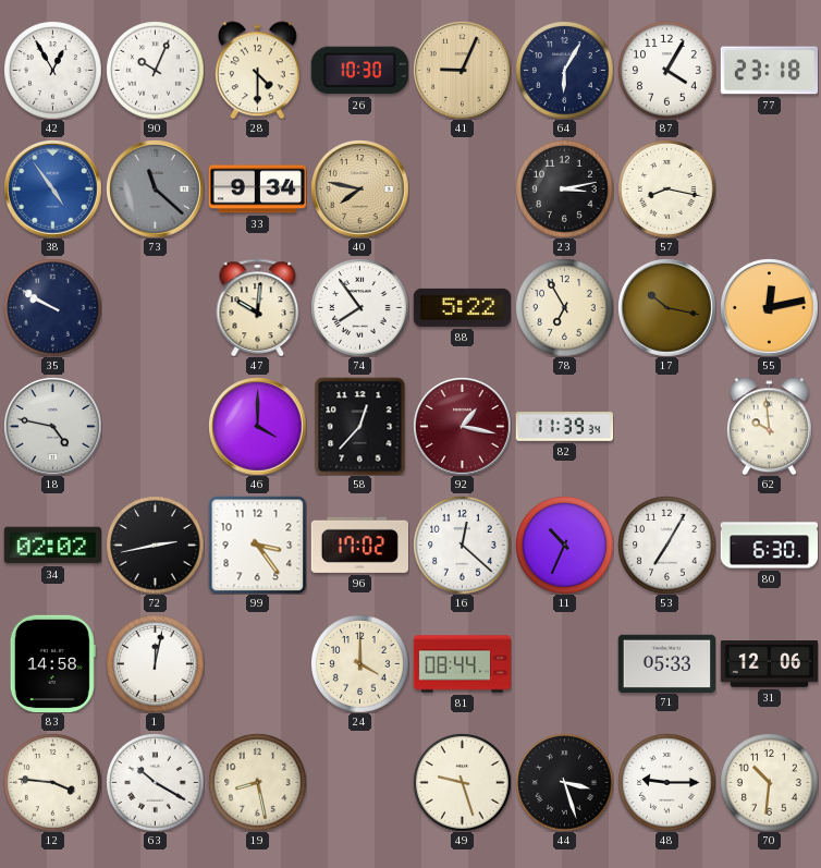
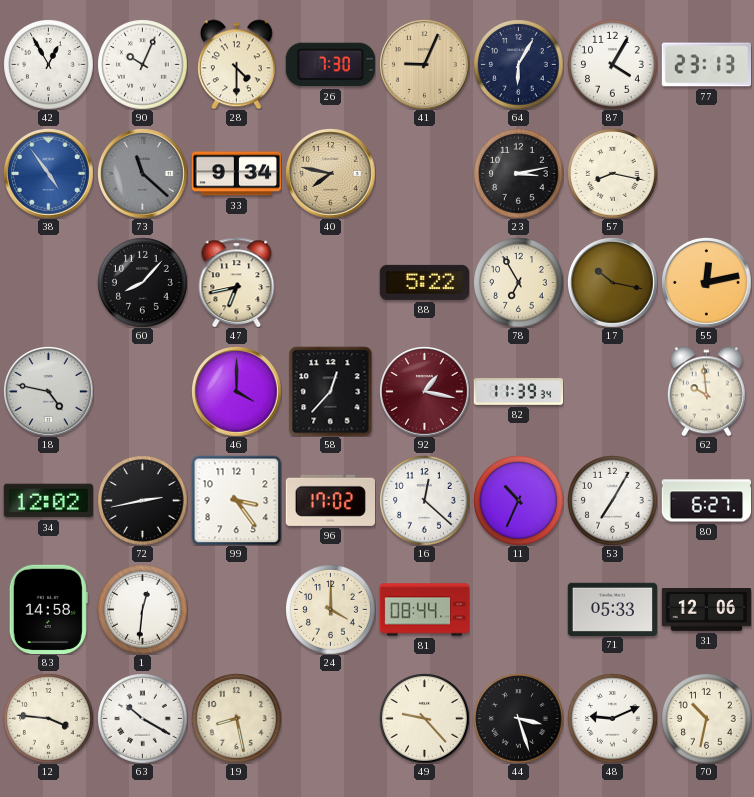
26: 10:30 -> 7:30
77: 23:18 -> 23:13
35: 9:50 -> none
60: none -> 8:07
47: 10:01 -> 6:43
74: 7:54 -> none
34: 02:02 -> 12:02
80: 6:30 -> 6:27
1: 12:02 -> 12:31
49: 9:27 -> 9:23
48: 9:15 -> 9:11
70: 10:31 -> 10:32
